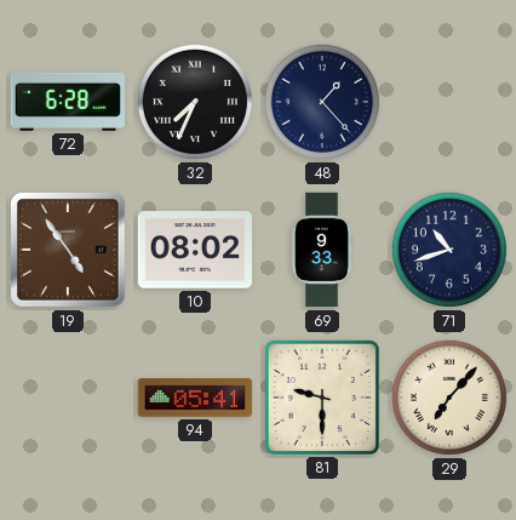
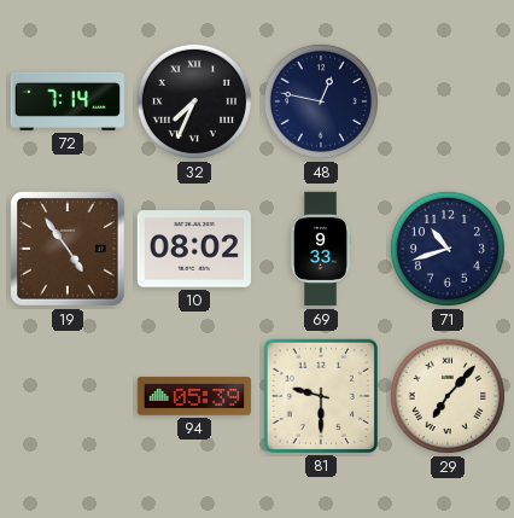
72: 6:28 -> 7:14
48: 1:23 -> 12:47
94: 05:41 -> 05:39
